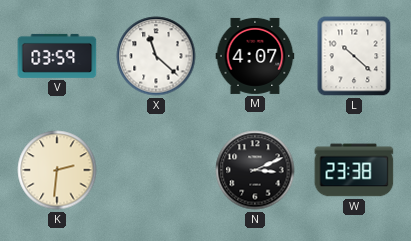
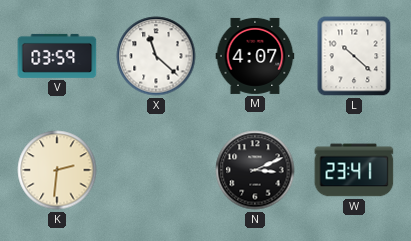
W: 23:38 -> 23:41
